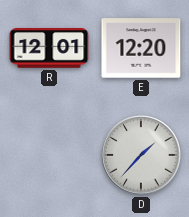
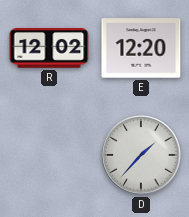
R: 12:01 -> 12:02
